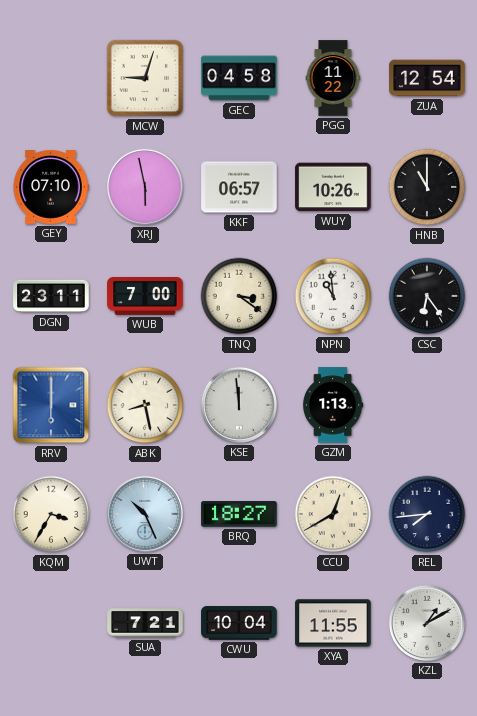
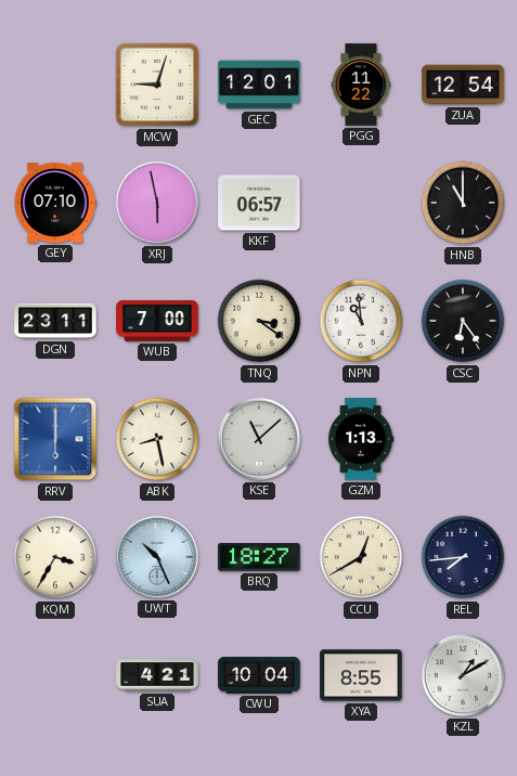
GEC: 04:58 -> 12:01
WUY: 10:26 -> none
KSE: 11:59 -> 11:08
SUA: 7:21 -> 4:21
XYA: 11:55 -> 8:55
